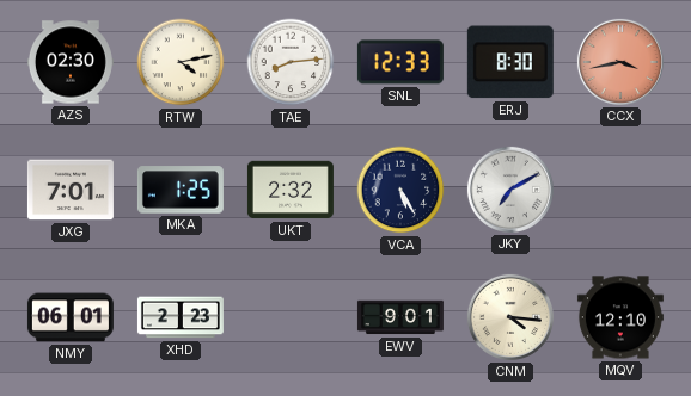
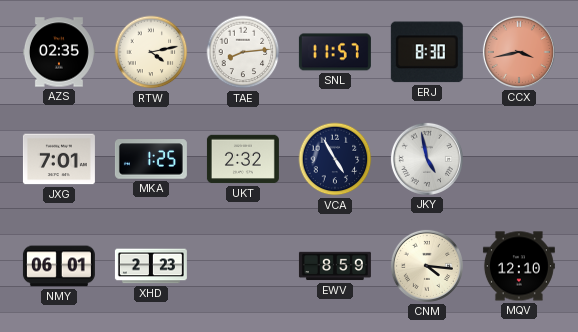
AZS: 02:30 -> 02:35
SNL: 12:33 -> 11:57
VCA: 5:25 -> 4:55
JKY: 7:10 -> 4:58
EWV: 9:01 -> 8:59
